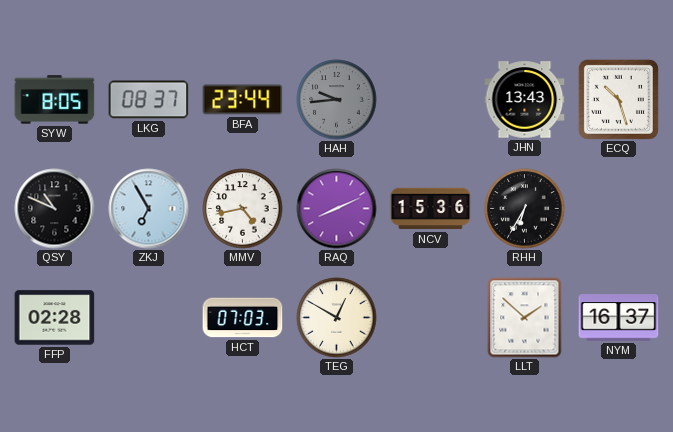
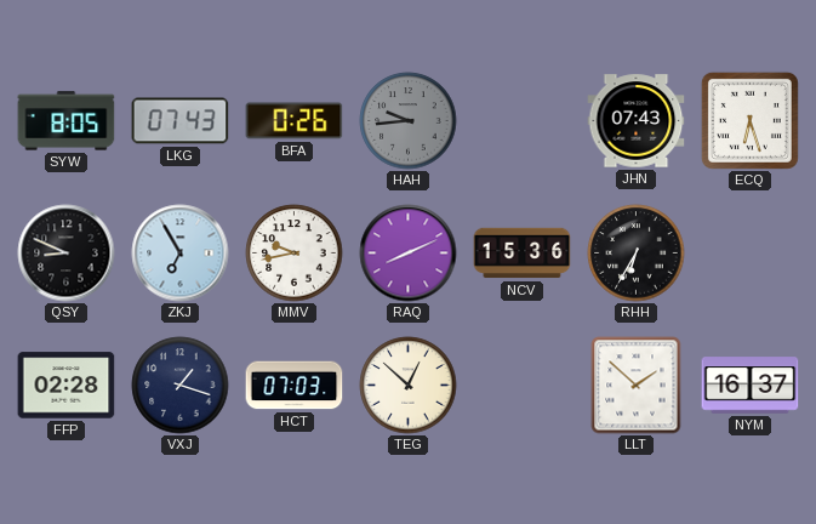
LKG: 08:37 -> 07:43
BFA: 23:44 -> 0:26
JHN: 13:43 -> 07:43
ECQ: 10:27 -> 6:27
QSY: 10:49 -> 8:49
MMV: 4:43 -> 9:43
VXJ: none -> 1:18
TEG: 12:50 -> 12:52
